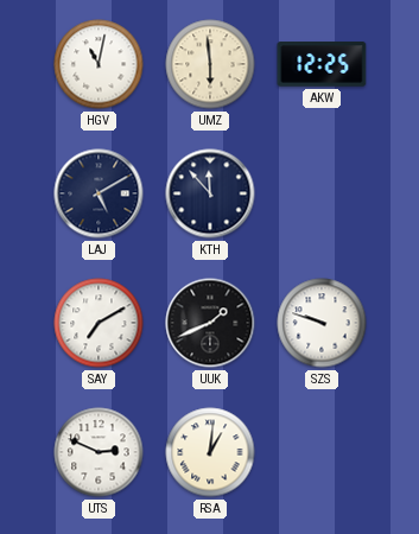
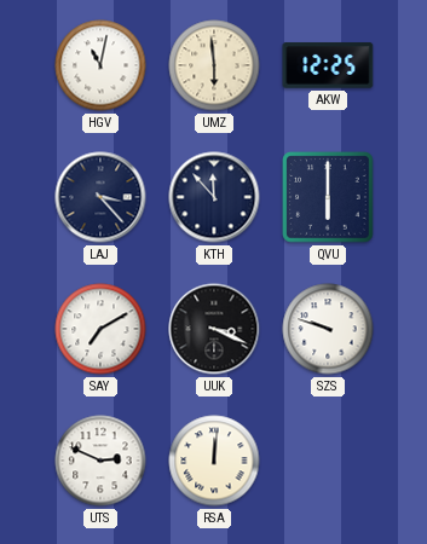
LAJ: 5:10 -> 3:23
QVU: none -> 6:00
UUK: 1:41 -> 3:19
RSA: 1:01 -> 12:01
